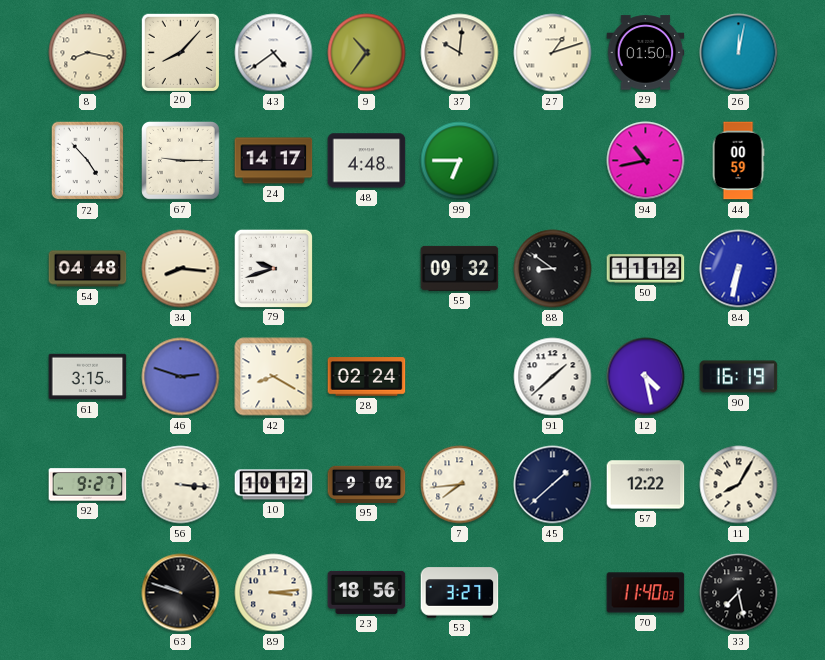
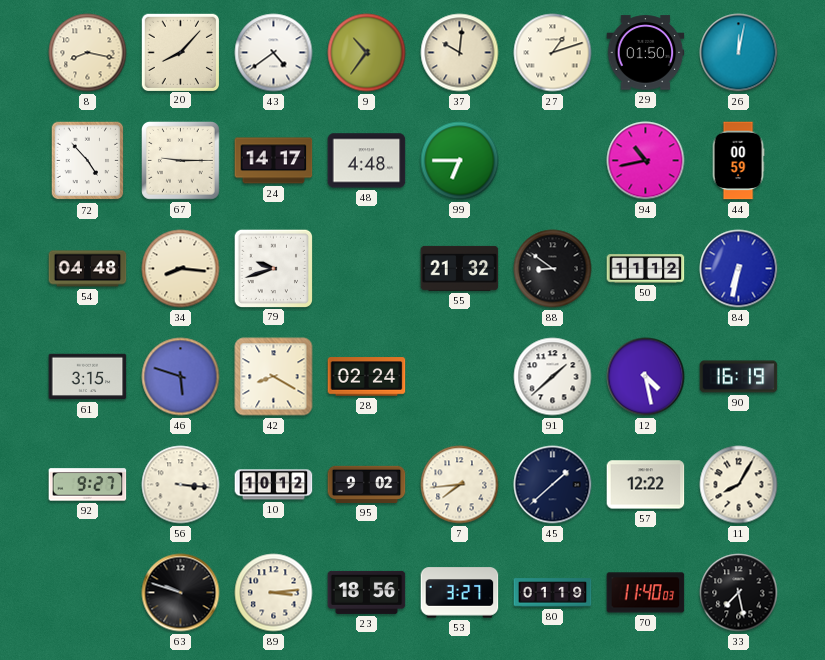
55: 09:32 -> 21:32
46: 2:48 -> 5:48
80: none -> 01:19
